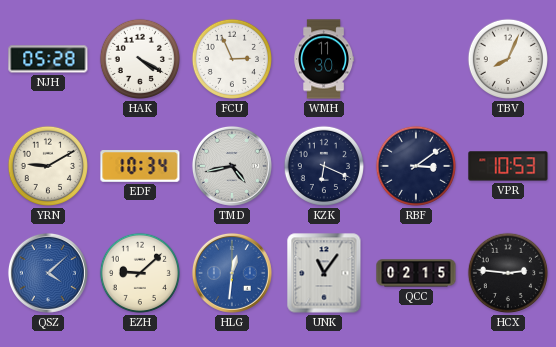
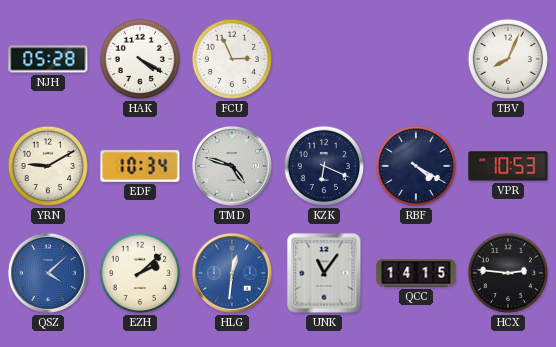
WMH: 11:30 -> none
TMD: 4:43 -> 4:48
RBF: 3:09 -> 4:20
EZH: 9:08 -> 2:08
QCC: 02:15 -> 14:15
